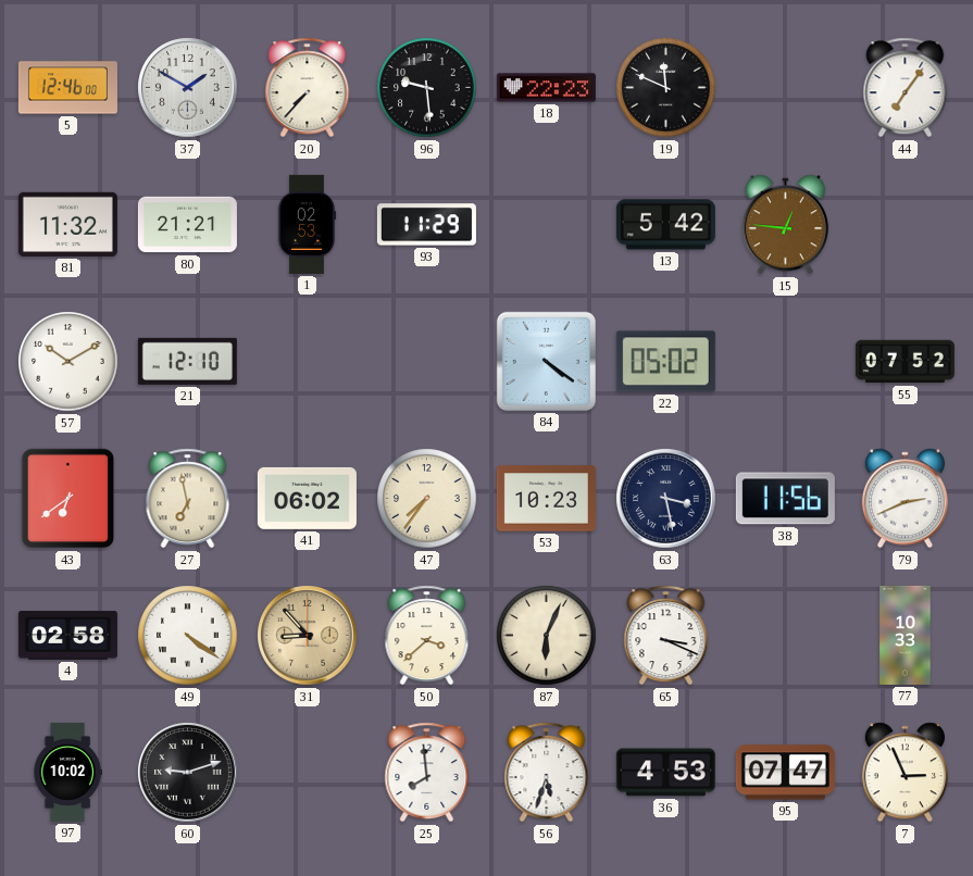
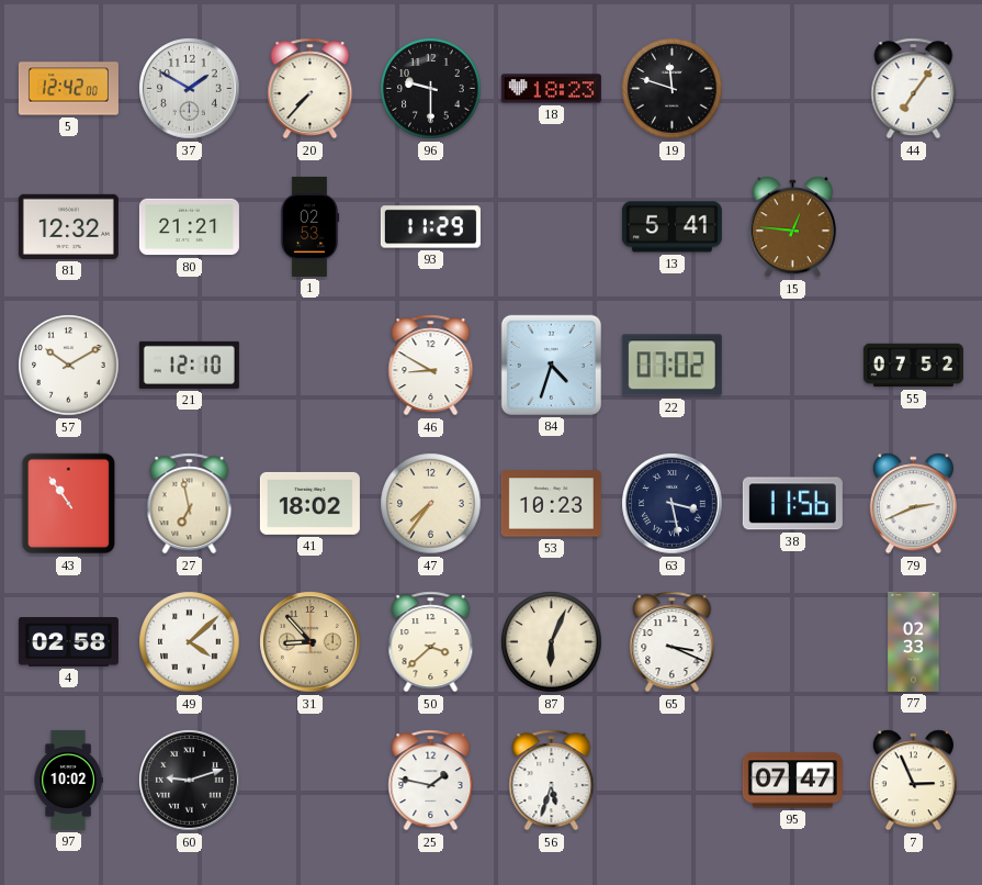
5: 12:46 -> 12:42
96: 9:29 -> 9:30
18: 22:23 -> 18:23
19: 11:49 -> 11:48
81: 11:32 -> 12:32
13: 5:42 -> 5:41
46: none -> 8:50
84: 4:21 -> 4:33
22: 05:02 -> 07:02
43: 6:39 -> 10:54
41: 06:02 -> 18:02
49: 4:21 -> 4:08
77: 10:33 -> 02:33
25: 7:59 -> 1:47
36: 4:53 -> none
